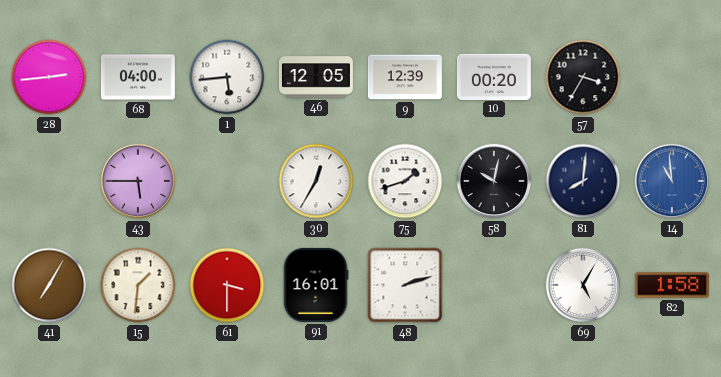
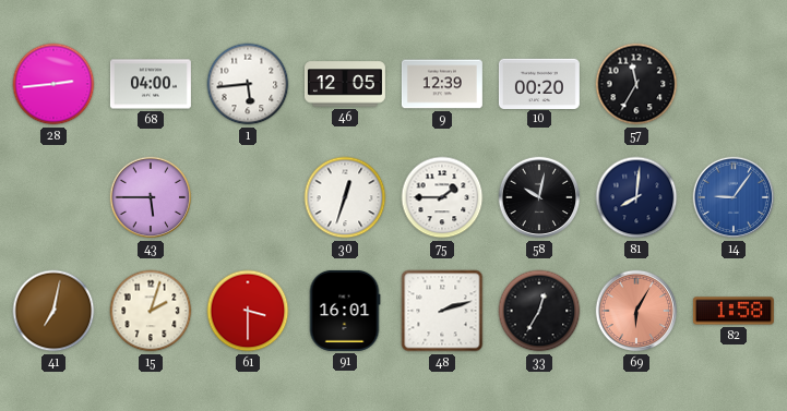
57: 3:35 -> 11:35
30: 12:35 -> 12:33
75: 1:42 -> 1:45
14: 10:59 -> 9:06
41: 7:05 -> 7:02
15: 1:31 -> 2:03
33: none -> 12:35
69: 5:05 -> 6:05
69 dial: white -> salmon
